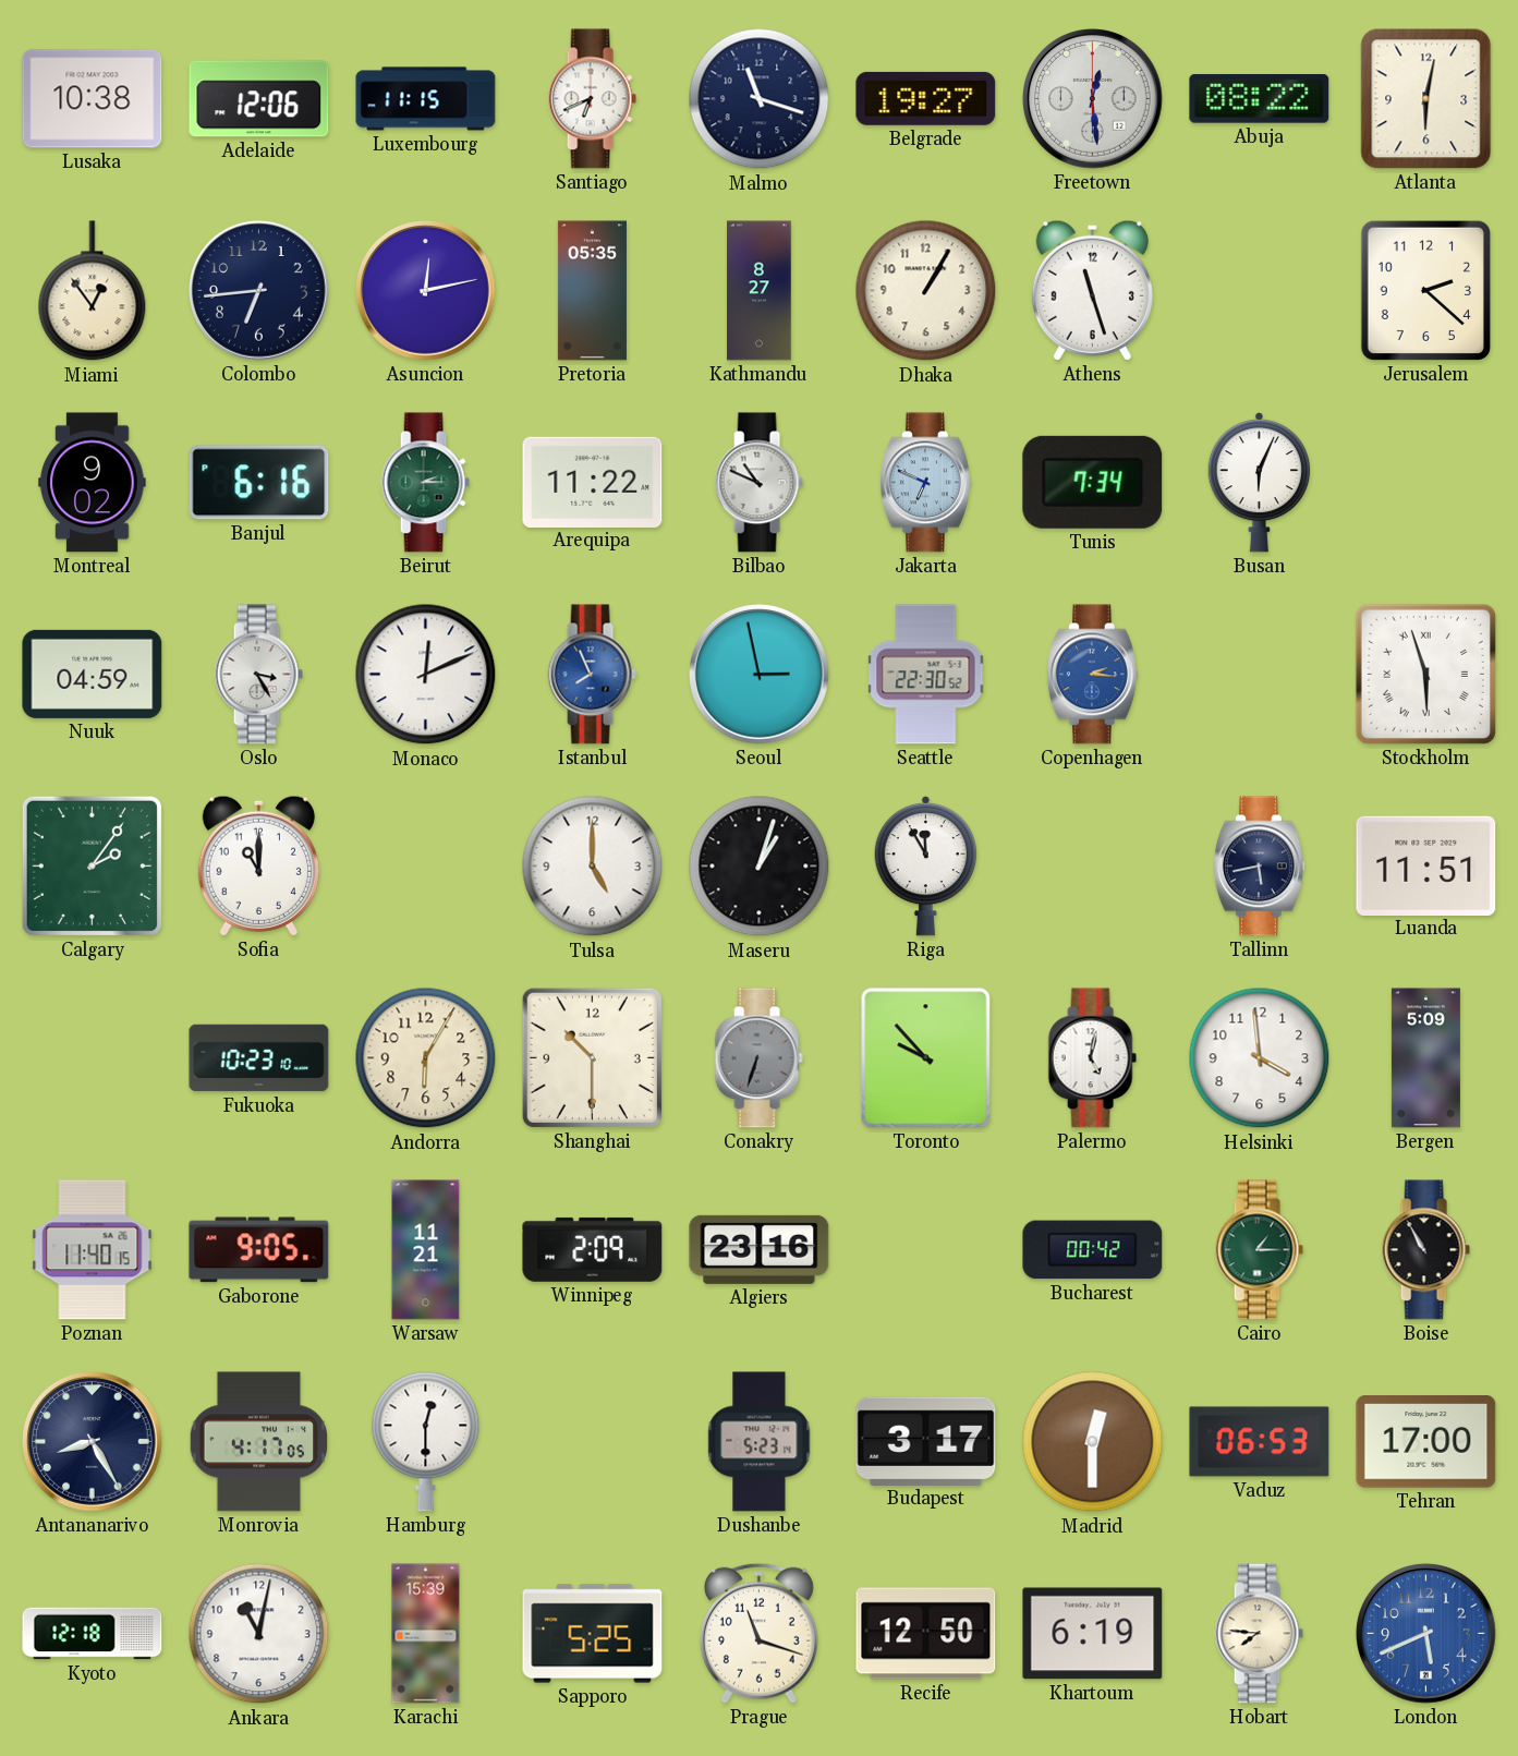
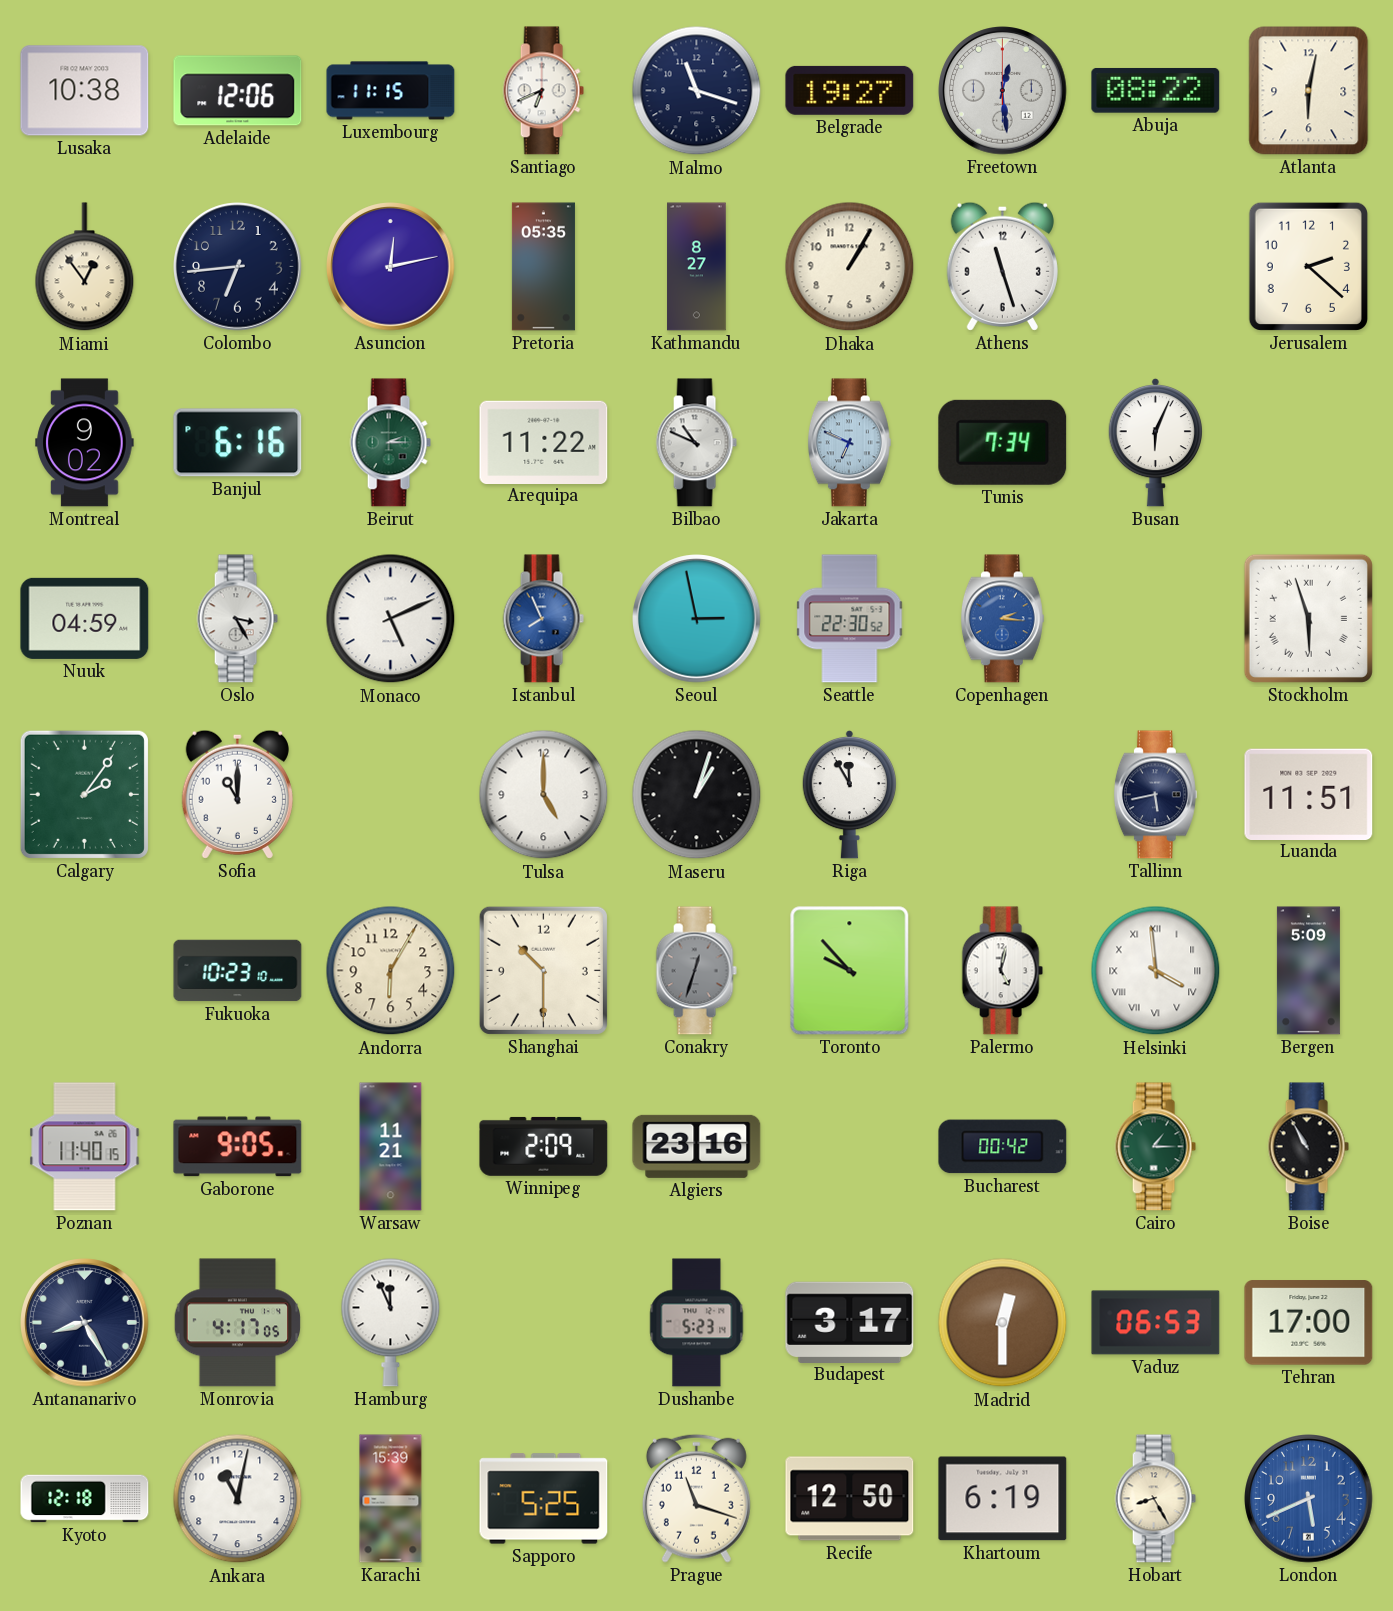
Monaco: 12:11 -> 5:11
Conakry: 6:33 -> 12:33
Helsinki numerals: Arabic -> Roman
Hamburg: 12:30 -> 11:56
Hobart: 7:46 -> 8:25
